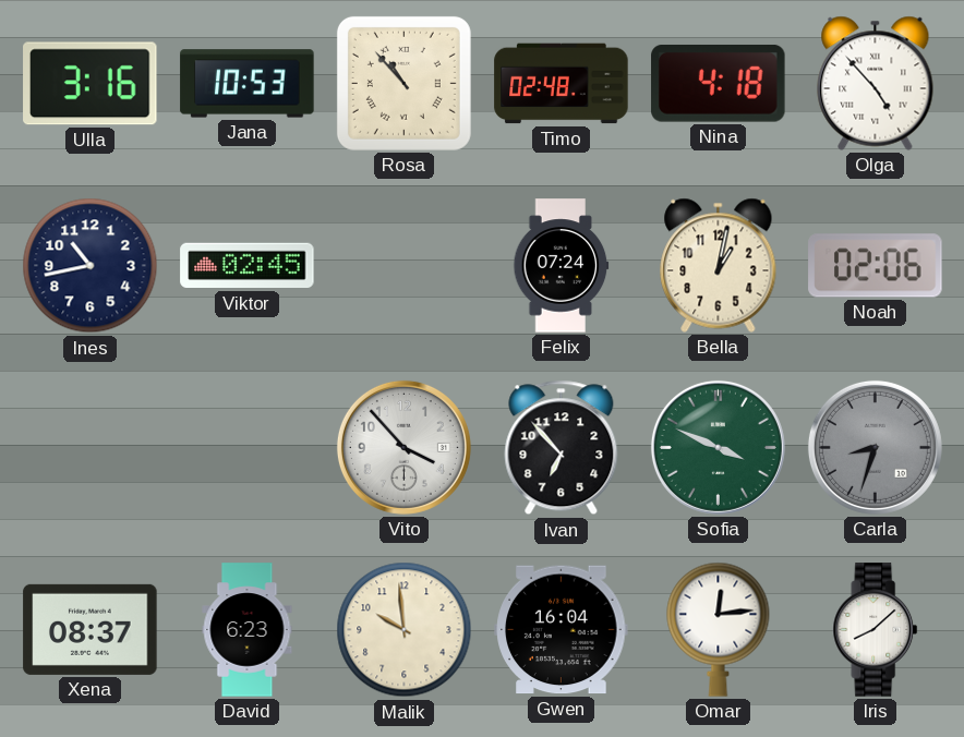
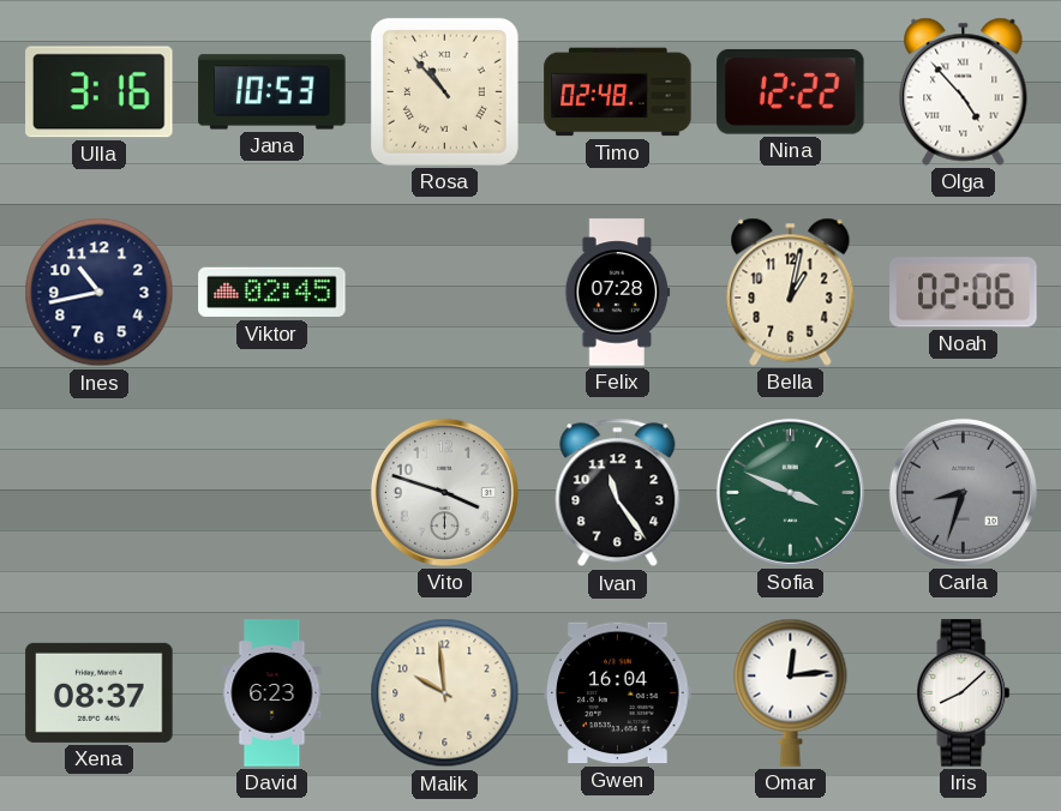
Nina: 4:18 -> 12:22
Felix: 07:24 -> 07:28
Vito: 3:53 -> 3:48
Ivan: 6:53 -> 11:24
